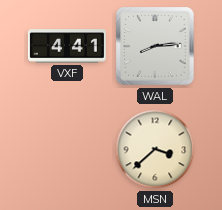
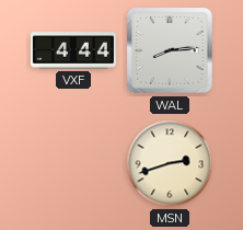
VXF: 4:41 -> 4:44
MSN: 3:38 -> 2:42
